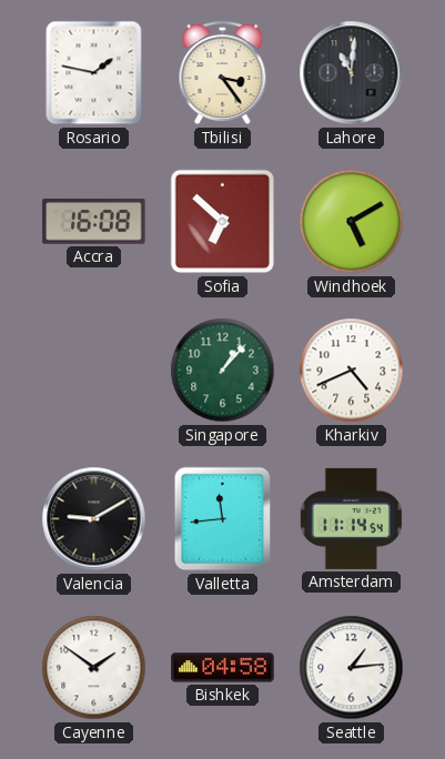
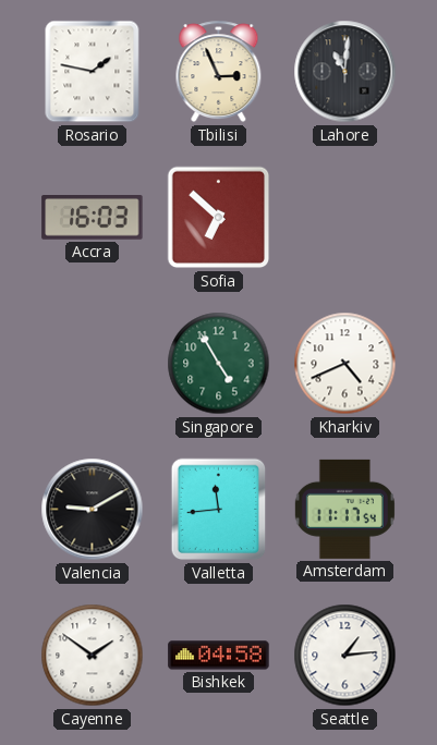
Tbilisi: 3:24 -> 2:56
Accra: 16:08 -> 16:03
Windhoek: 5:10 -> none
Singapore: 1:07 -> 4:55
Amsterdam: 11:14 -> 11:17
